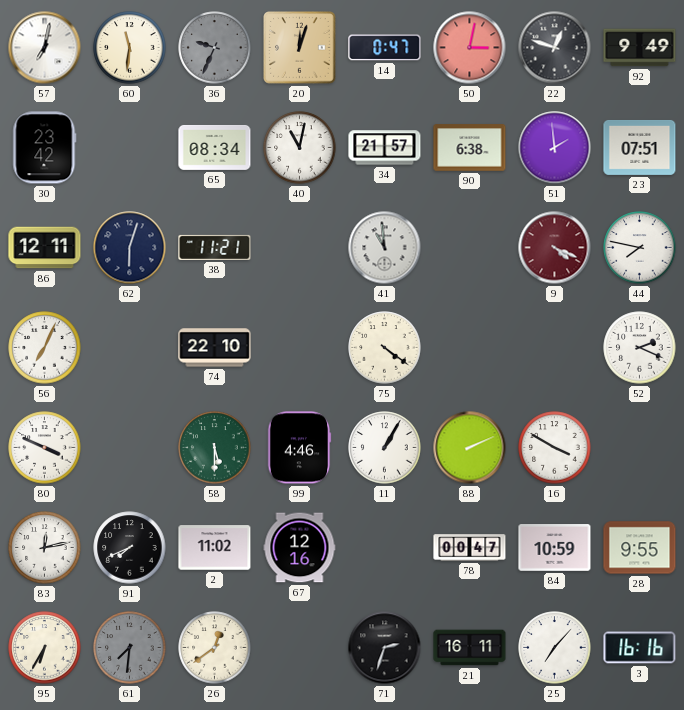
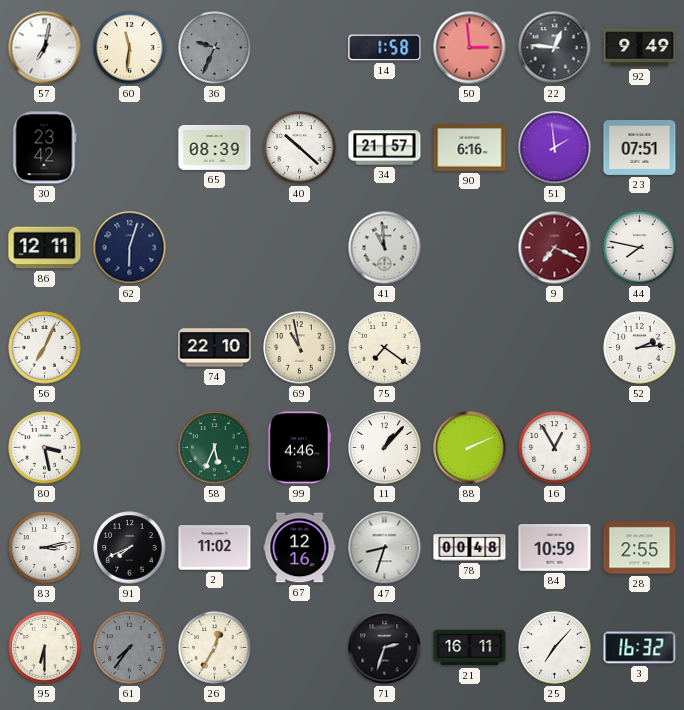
20: 12:03 -> none
14: 0:47 -> 1:58
50: 3:02 -> 2:59
22: 12:48 -> 12:46
65: 08:34 -> 08:39
40: 11:02 -> 10:22
90: 6:38 -> 6:16
38: 11:21 -> none
9: 4:19 -> 7:19
69: none -> 10:58
75: 4:21 -> 7:21
52: 2:19 -> 2:14
80: 3:49 -> 3:28
58: 5:30 -> 5:34
11: 1:05 -> 1:07
16: 3:50 -> 12:55
83: 12:13 -> 3:13
47: none -> 8:33
78: 00:47 -> 00:48
28: 9:55 -> 2:55
95: 6:35 -> 6:30
61: 7:31 -> 7:36
26: 12:39 -> 12:35
3: 16:16 -> 16:32
